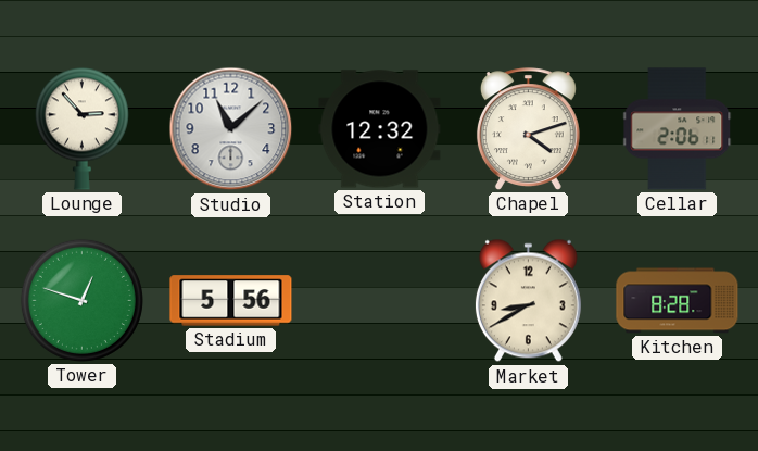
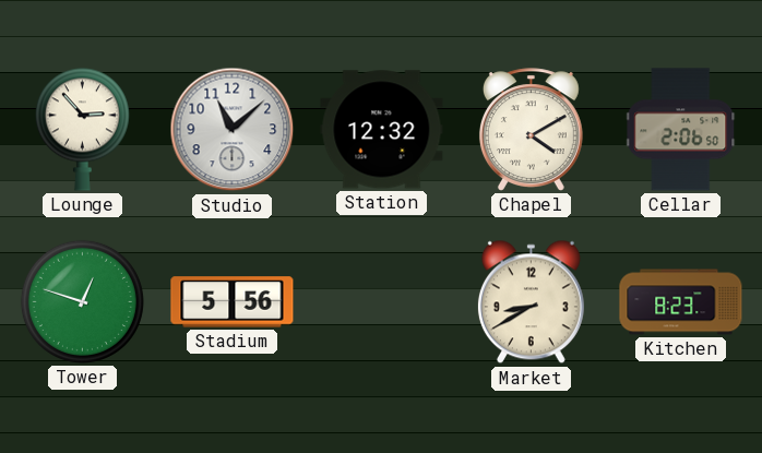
Chapel: 4:12 -> 4:10
Cellar: 2:06:11 -> 2:06:50
Kitchen: 8:28 -> 8:23
